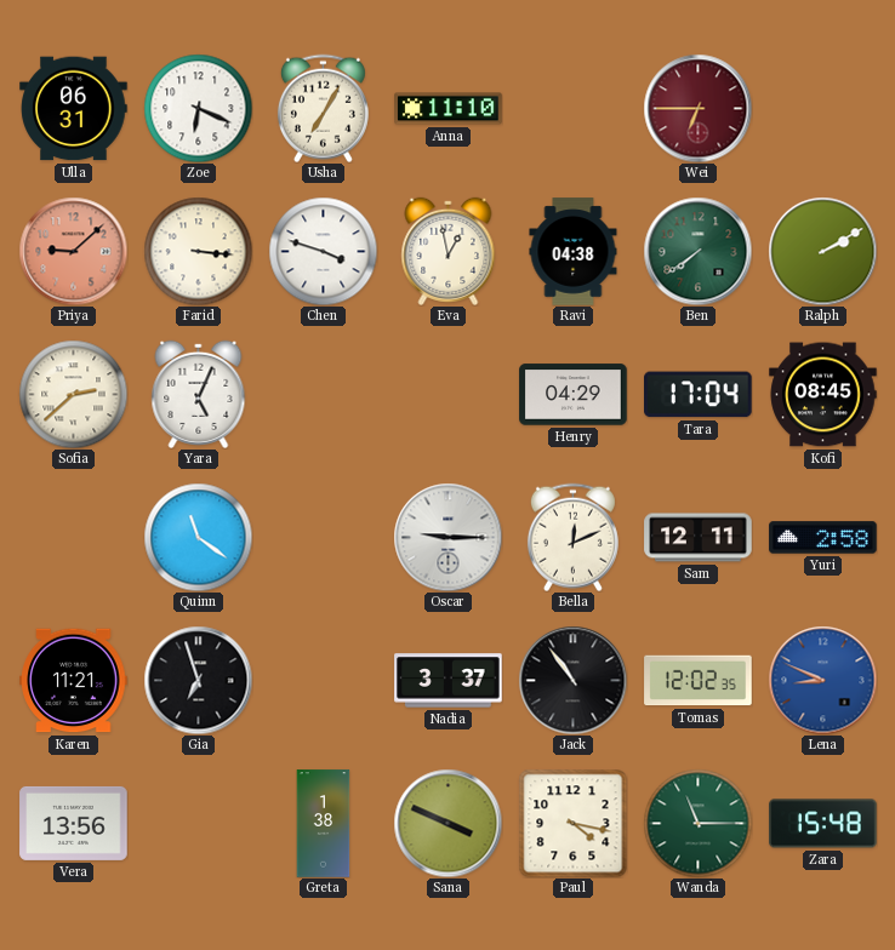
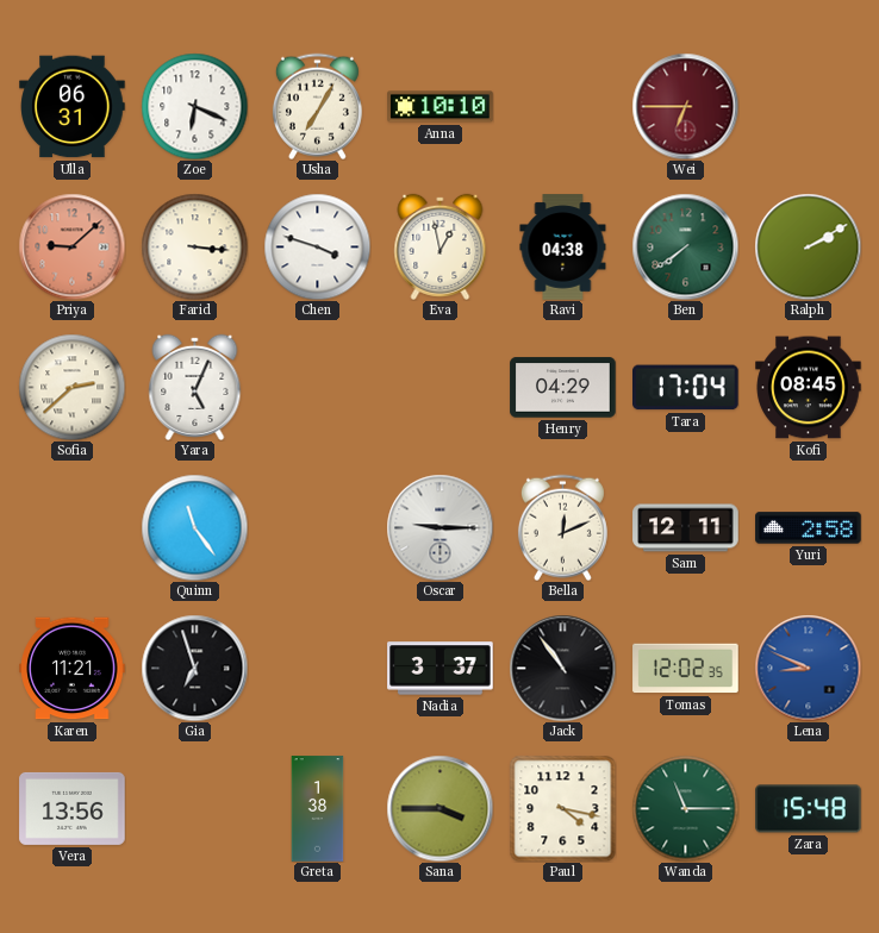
Anna: 11:10 -> 10:10
Quinn: 11:21 -> 11:24
Sana: 3:49 -> 3:45
